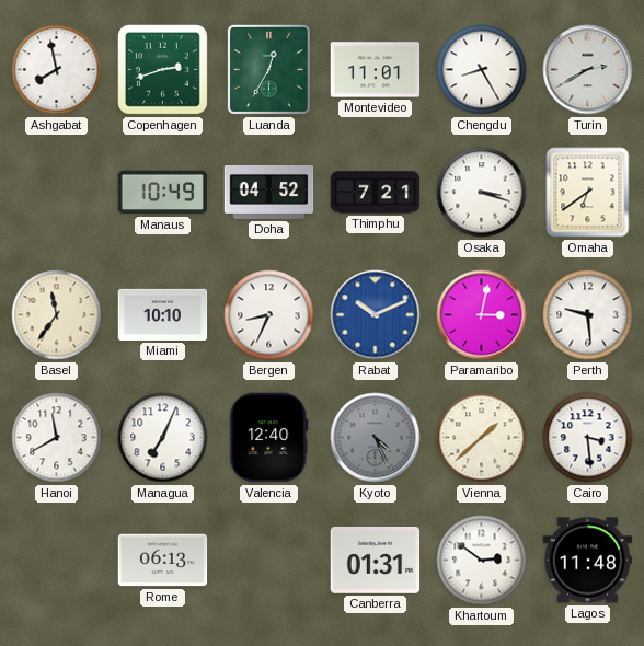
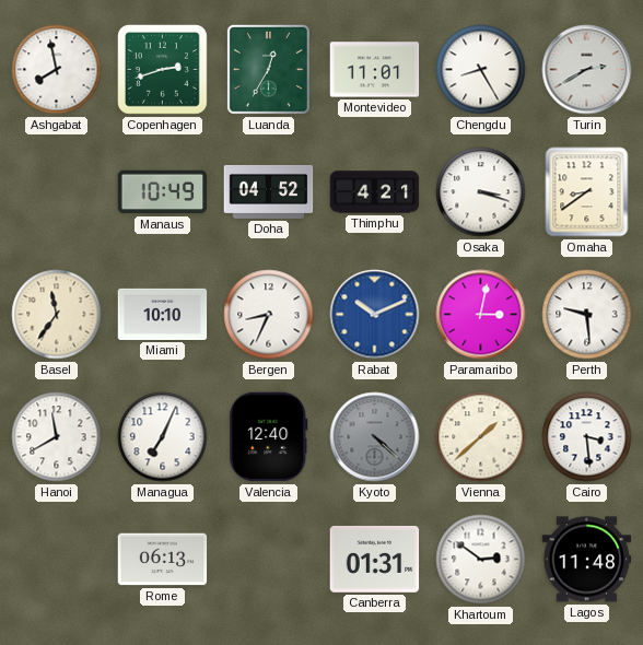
Thimphu: 7:21 -> 4:21
Omaha: 6:39 -> 8:39
Kyoto: 4:26 -> 4:22
